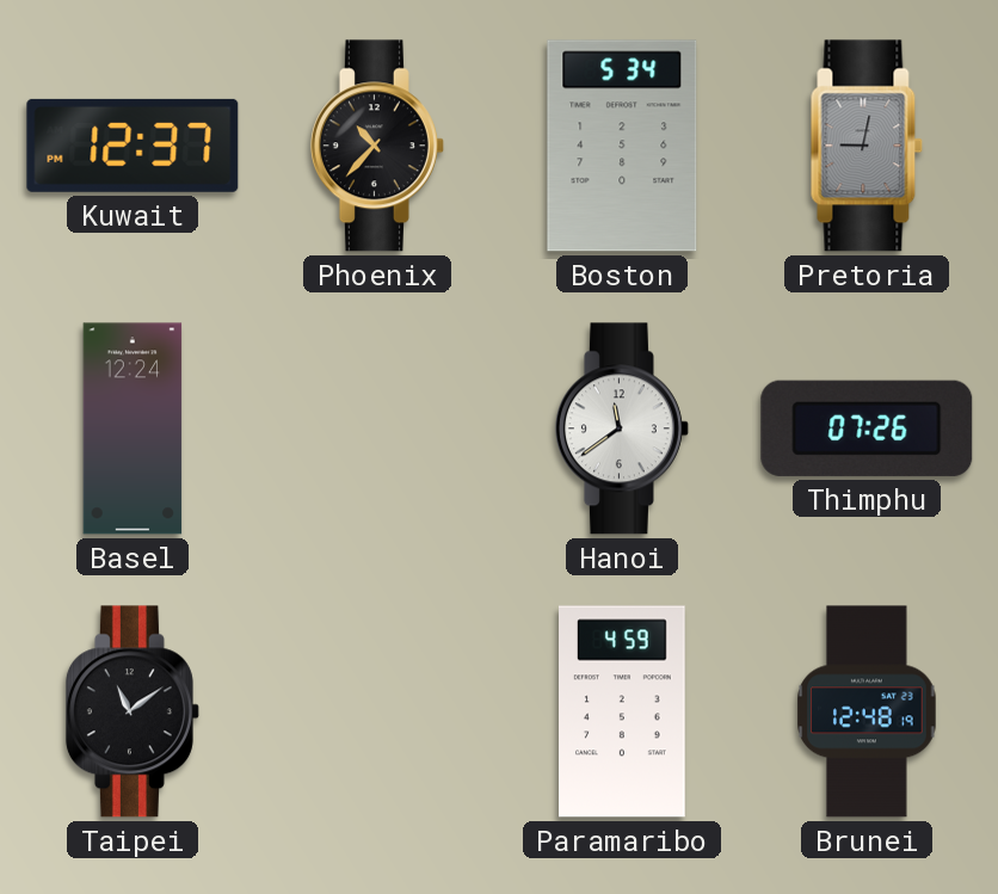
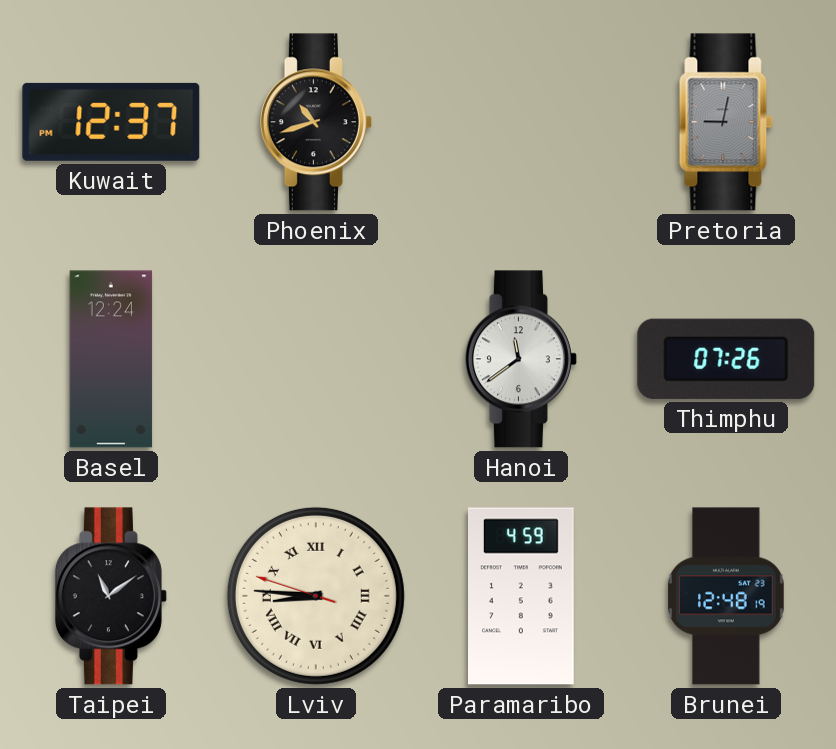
Phoenix: 10:37 -> 10:42
Boston: 5:34 -> none
Lviv: none -> 8:45
